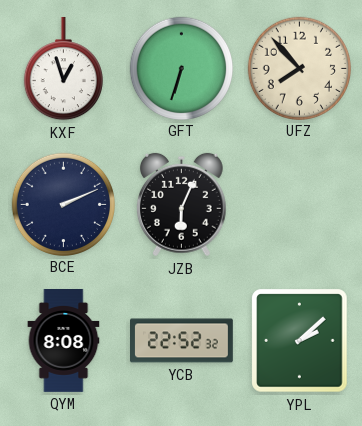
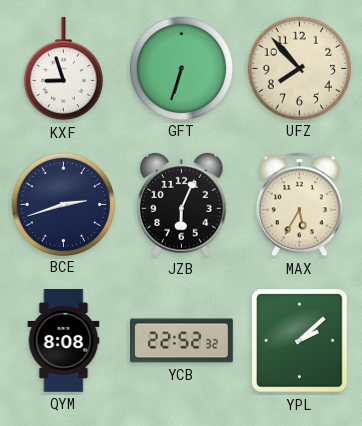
KXF: 12:57 -> 8:57
BCE: 2:11 -> 2:42
MAX: none -> 5:35
